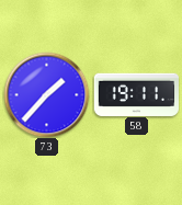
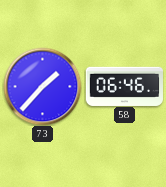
58: 19:11 -> 06:46
